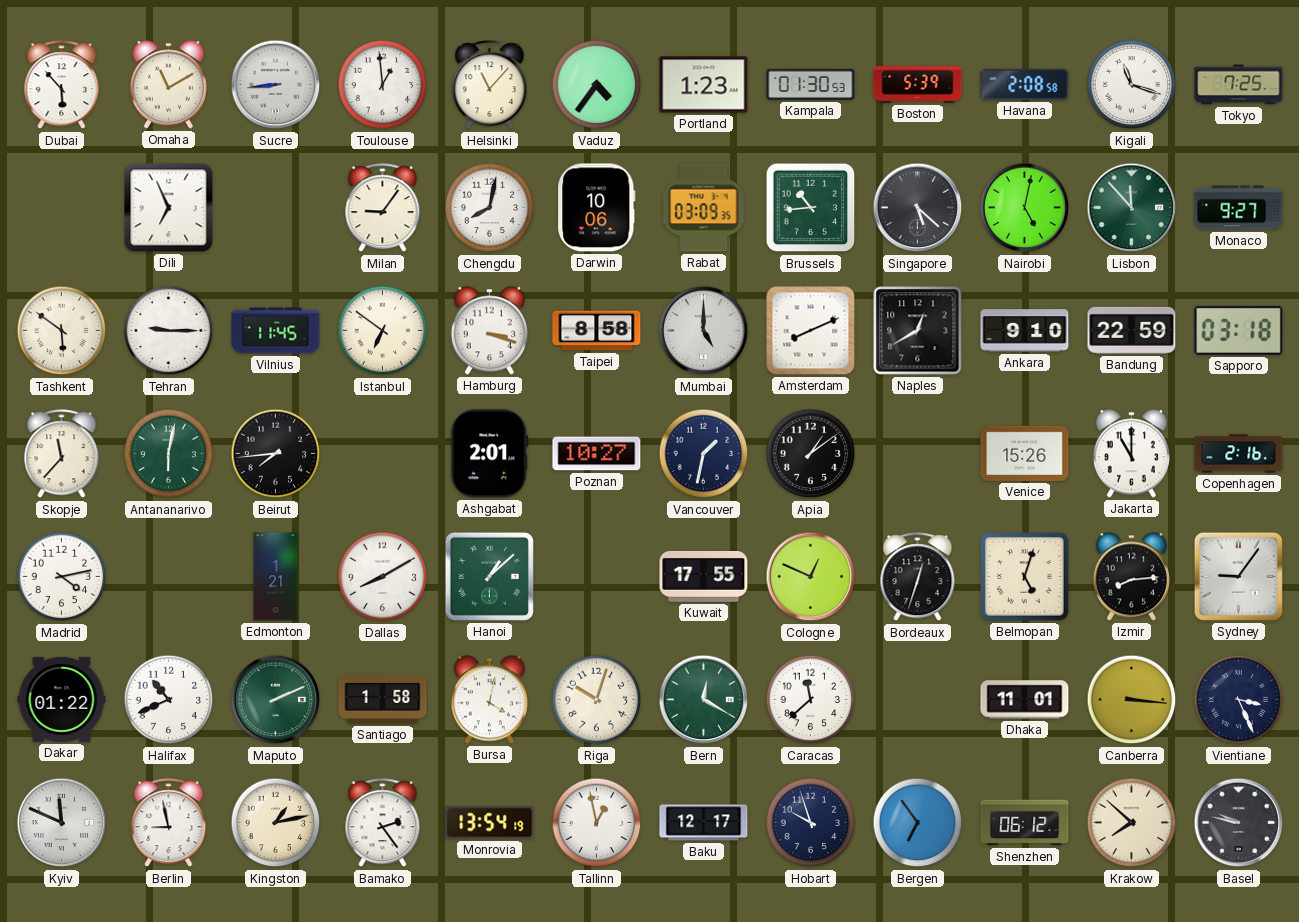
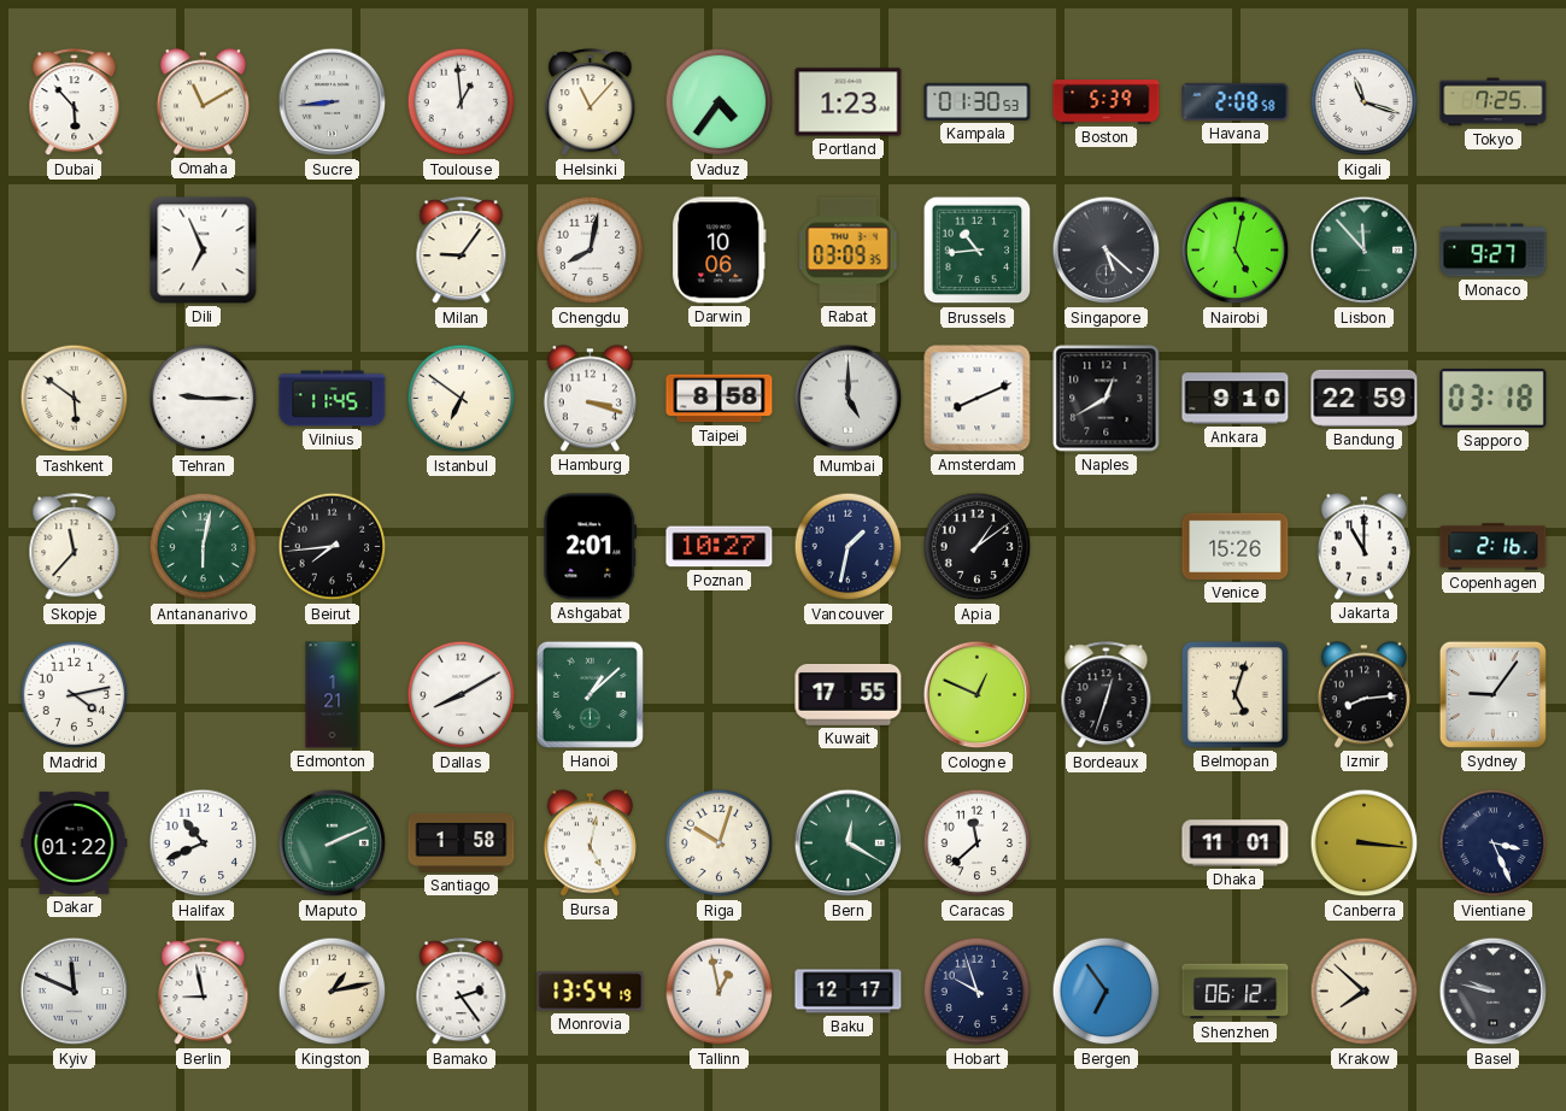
Bursa: 4:02 -> 5:02
